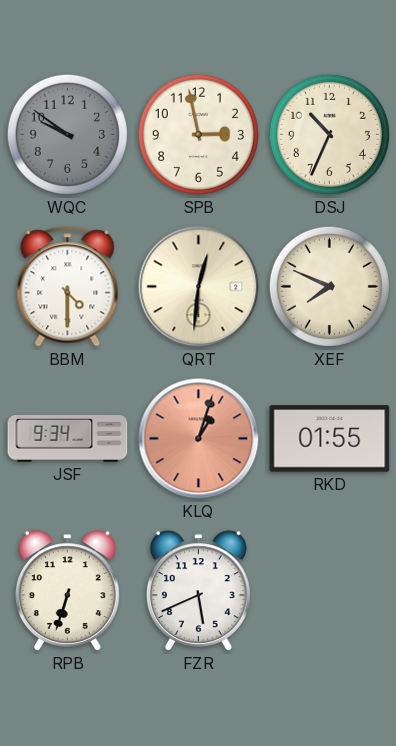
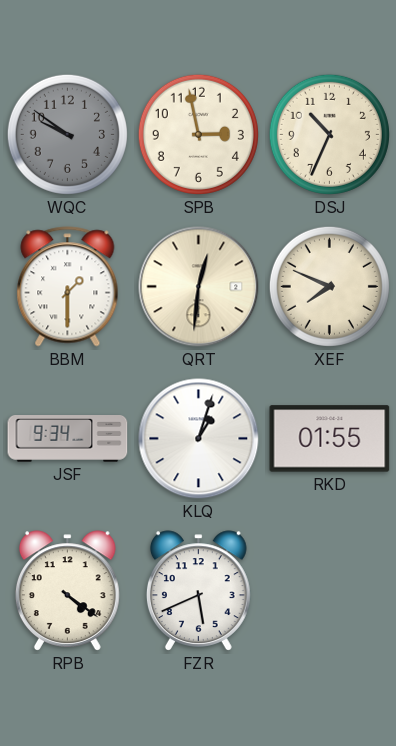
BBM: 4:30 -> 1:30
KLQ dial: salmon -> white
RPB: 6:33 -> 4:21
